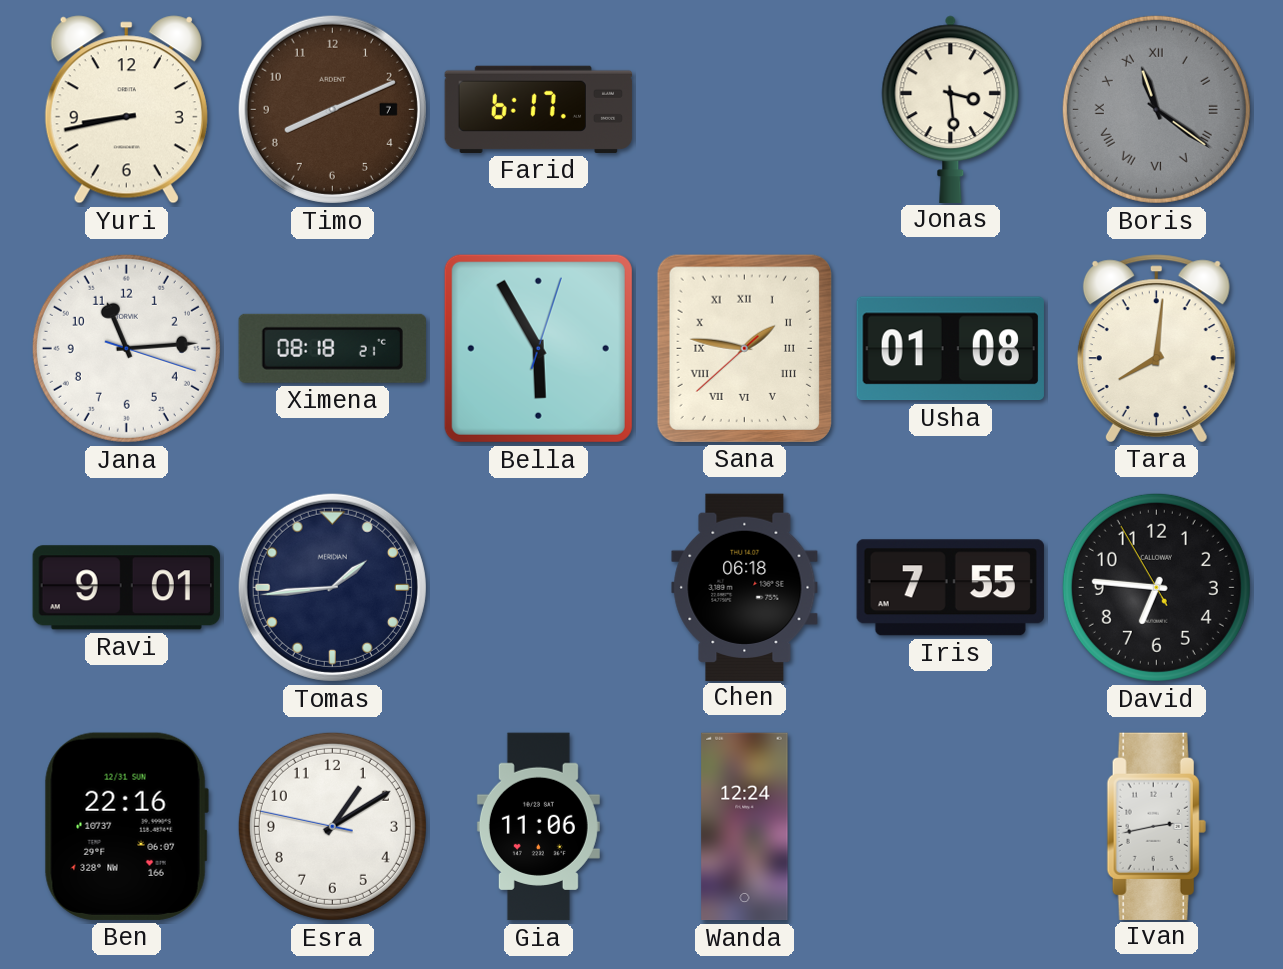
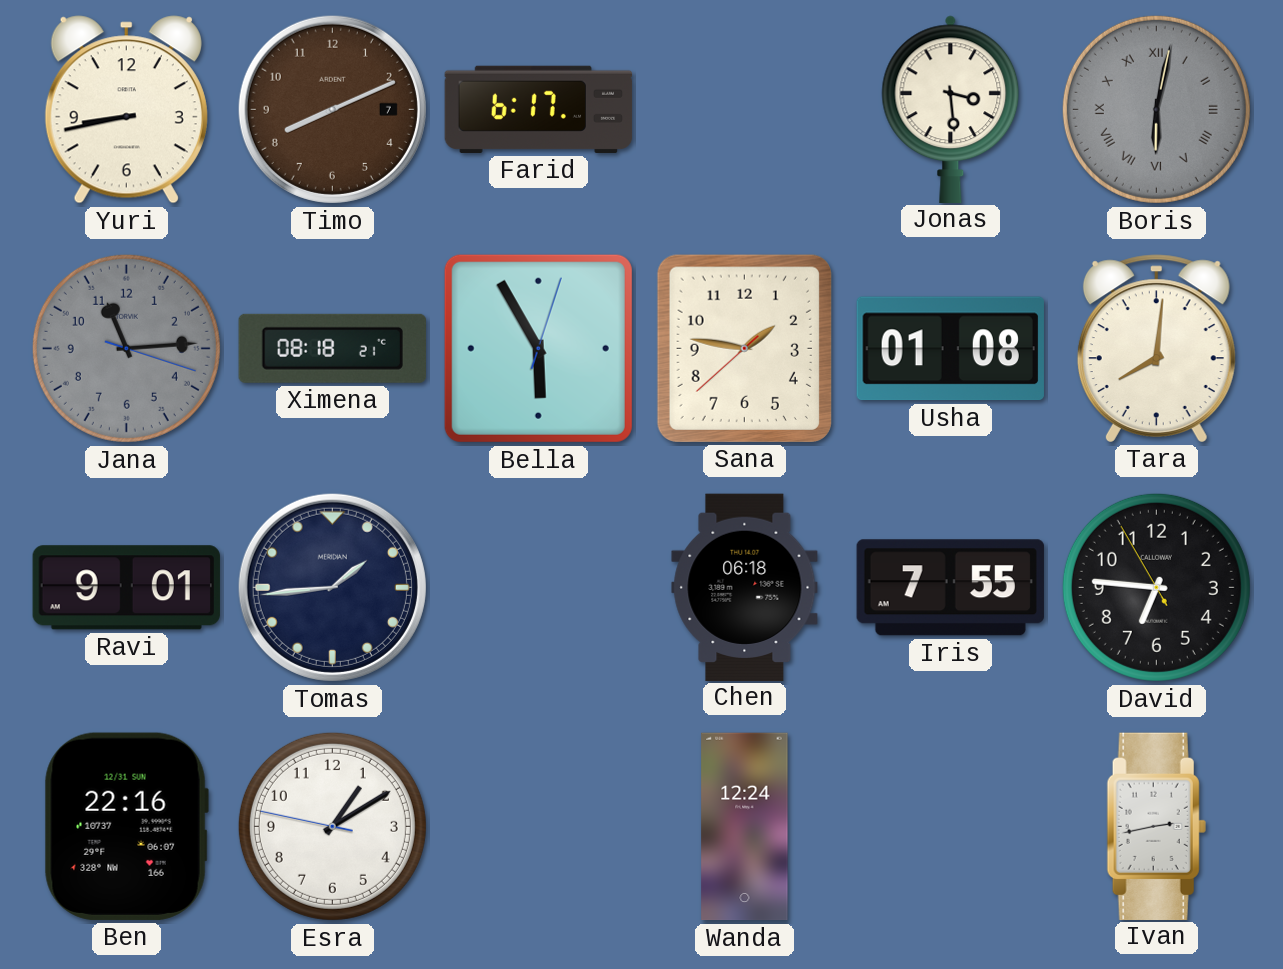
Boris: 11:21 -> 6:02
Jana dial: white -> grey
Sana numerals: Roman -> Arabic
Gia: 11:06 -> none
